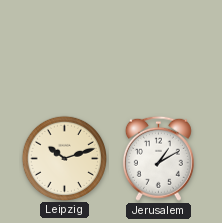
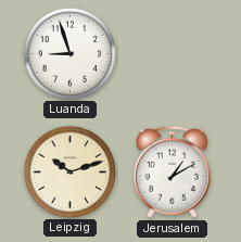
Luanda: none -> 8:57
